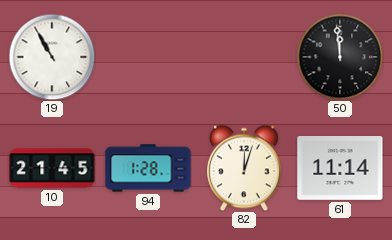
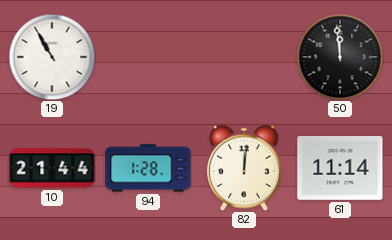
10: 21:45 -> 21:44
82: 12:03 -> 12:01
